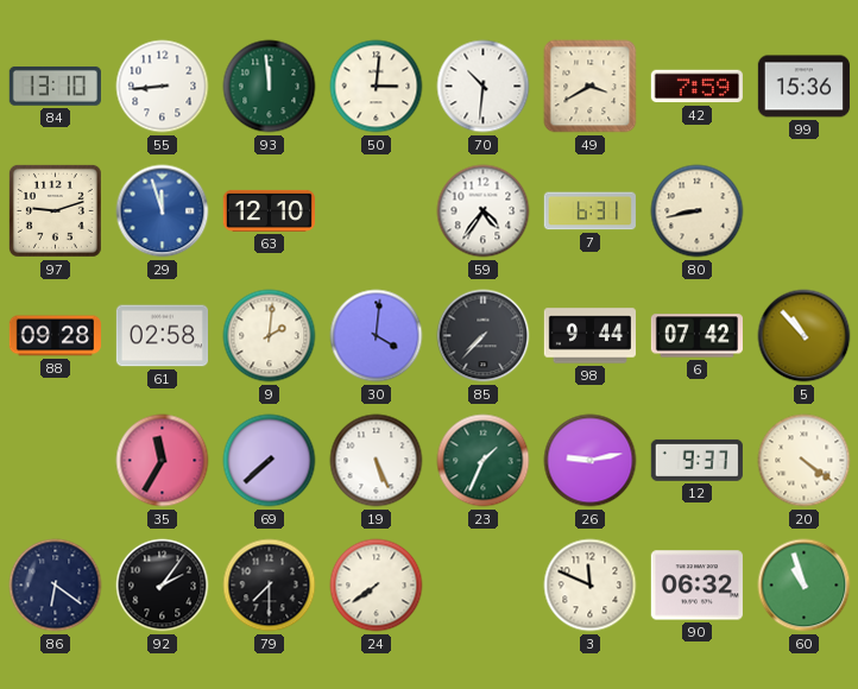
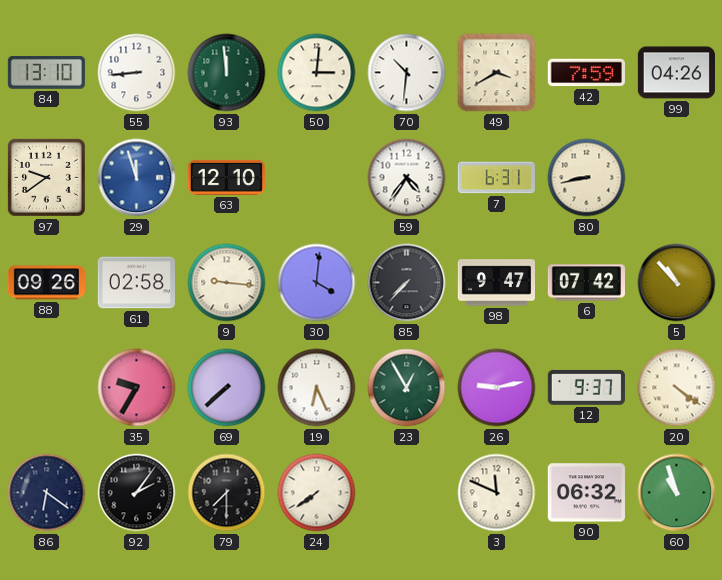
99: 15:36 -> 04:26
97: 9:12 -> 9:39
88: 09:28 -> 09:26
9: 2:01 -> 9:16
98: 9:44 -> 9:47
35: 11:35 -> 9:35
19: 5:26 -> 6:26
23: 1:34 -> 12:55
